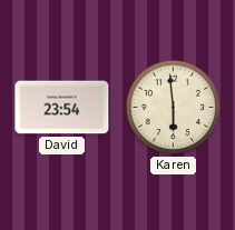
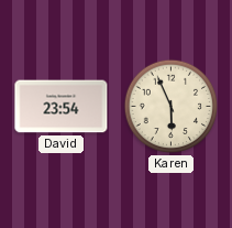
Karen: 5:59 -> 5:56
